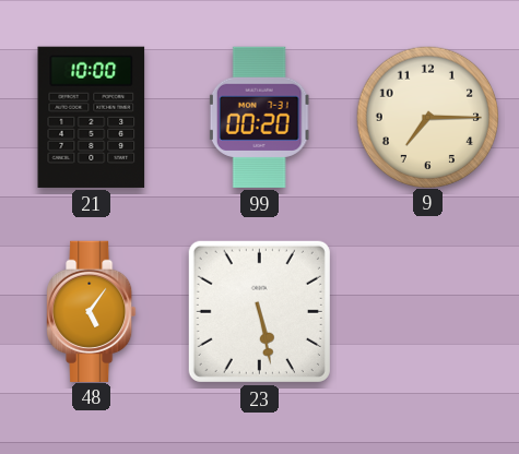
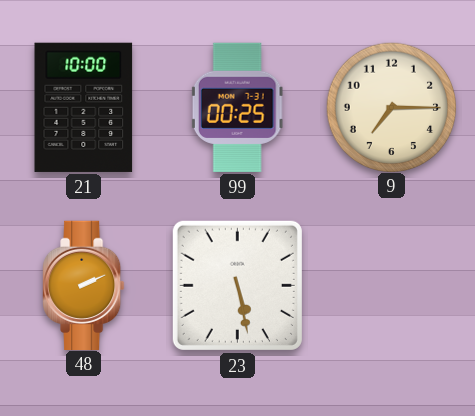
99: 00:20 -> 00:25
48: 5:06 -> 2:11
